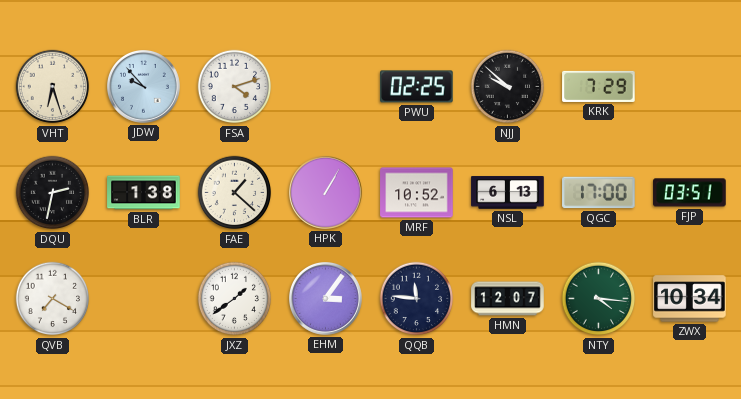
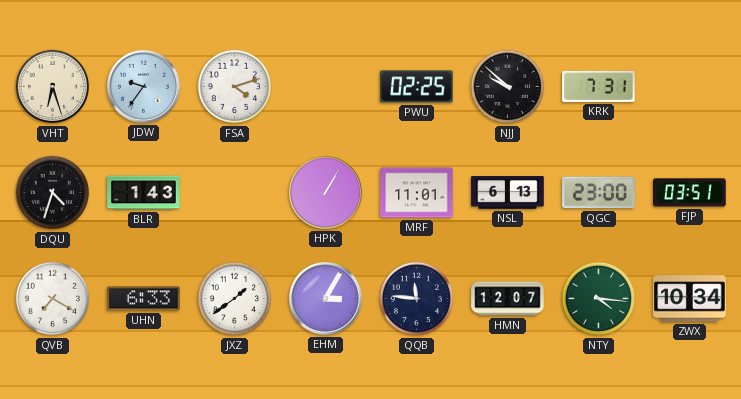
JDW: 9:53 -> 9:36
KRK: 7:29 -> 7:31
DQU: 2:32 -> 4:33
BLR: 1:38 -> 1:43
FAE: 1:22 -> none
MRF: 10:52 -> 11:01
QGC: 17:00 -> 23:00
UHN: none -> 6:33
EHM: 3:06 -> 3:05
